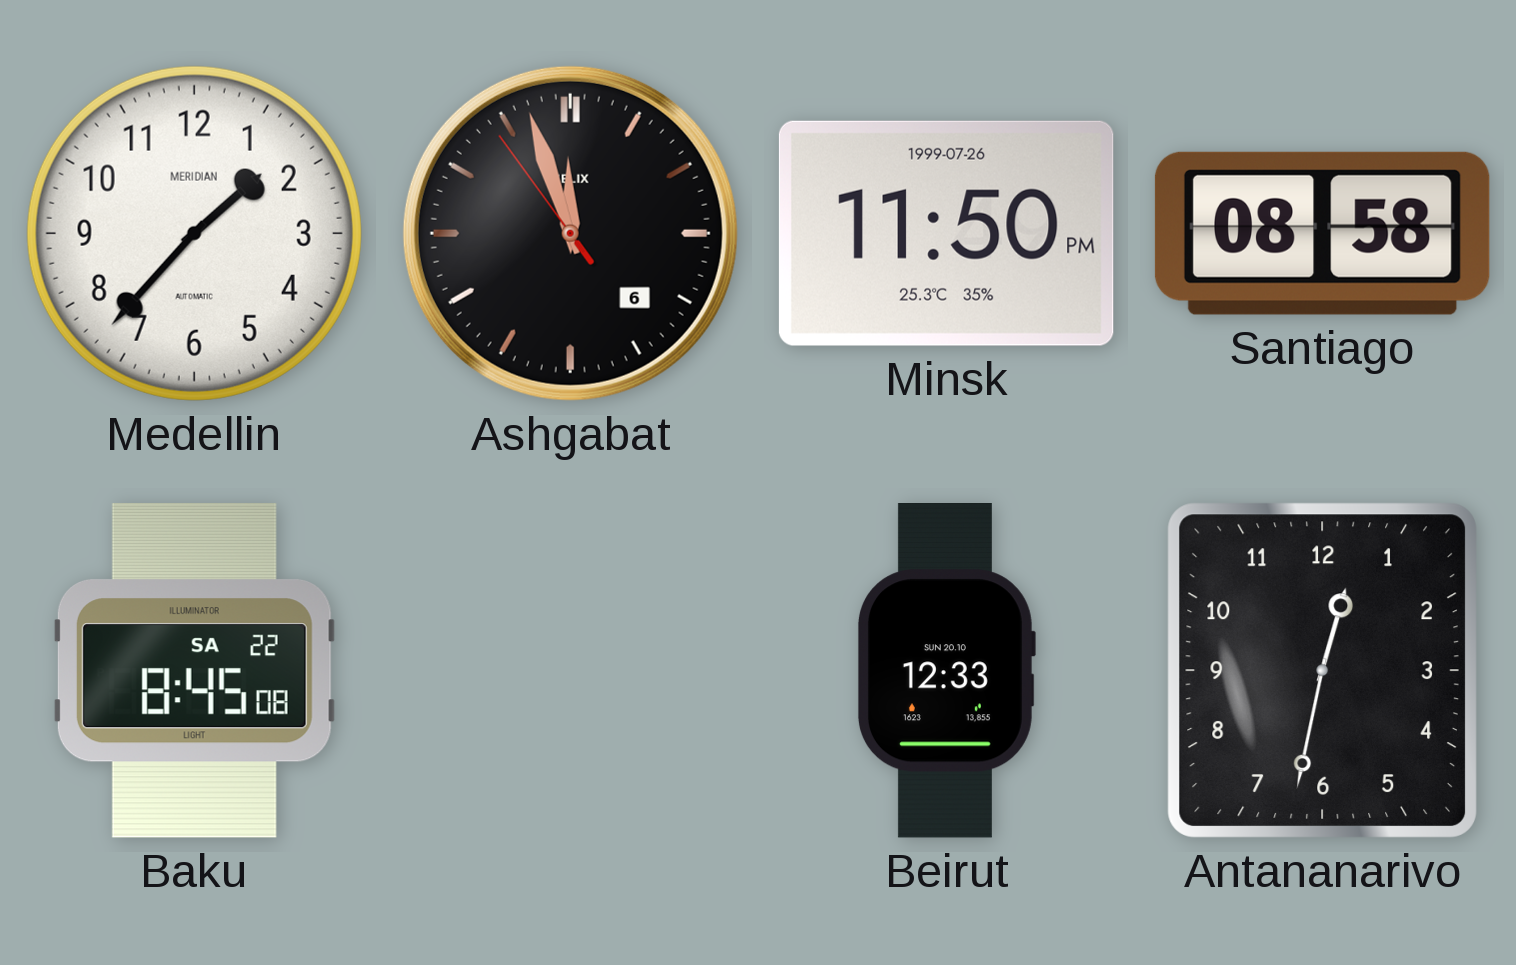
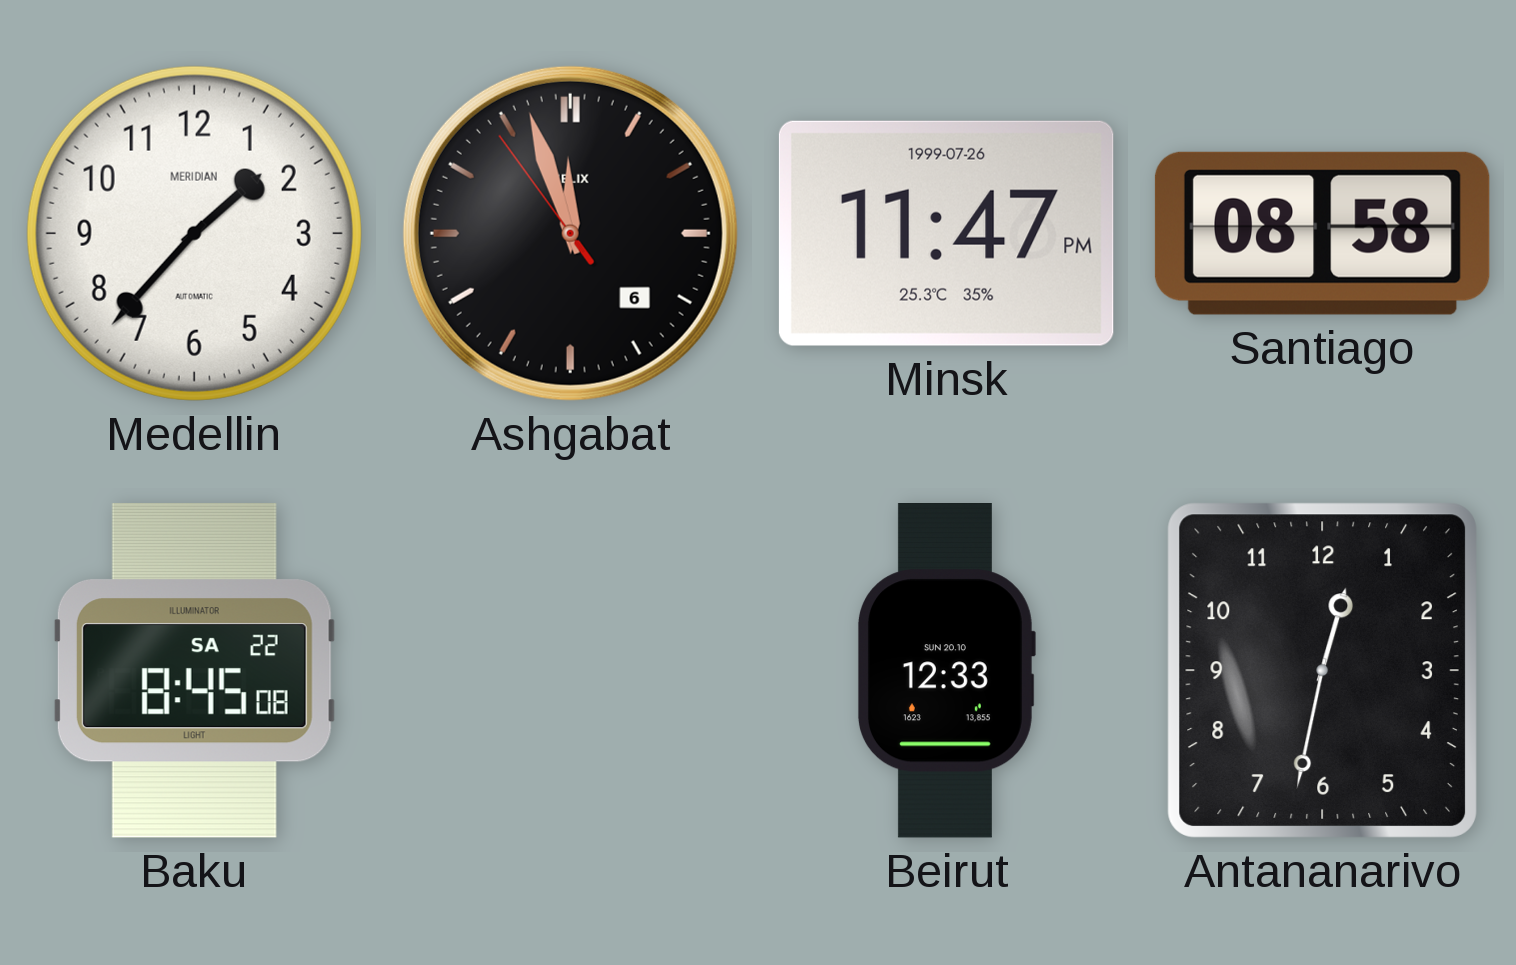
Minsk: 11:50 -> 11:47
